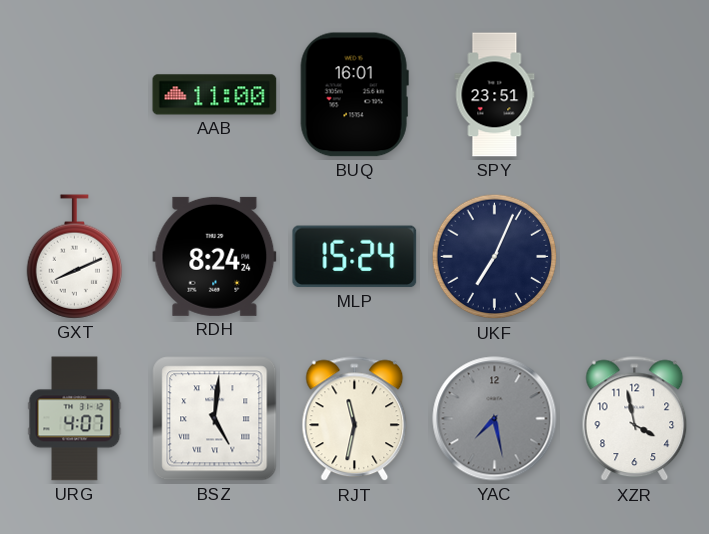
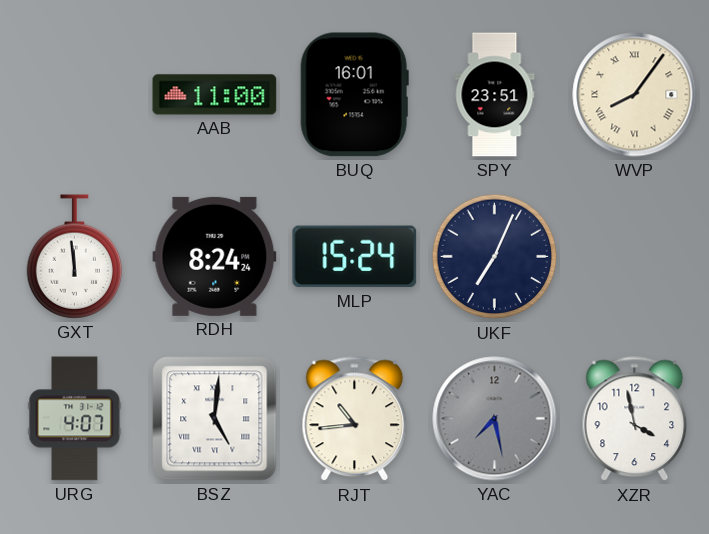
WVP: none -> 8:06
GXT: 8:11 -> 11:59
RJT: 11:32 -> 10:44
